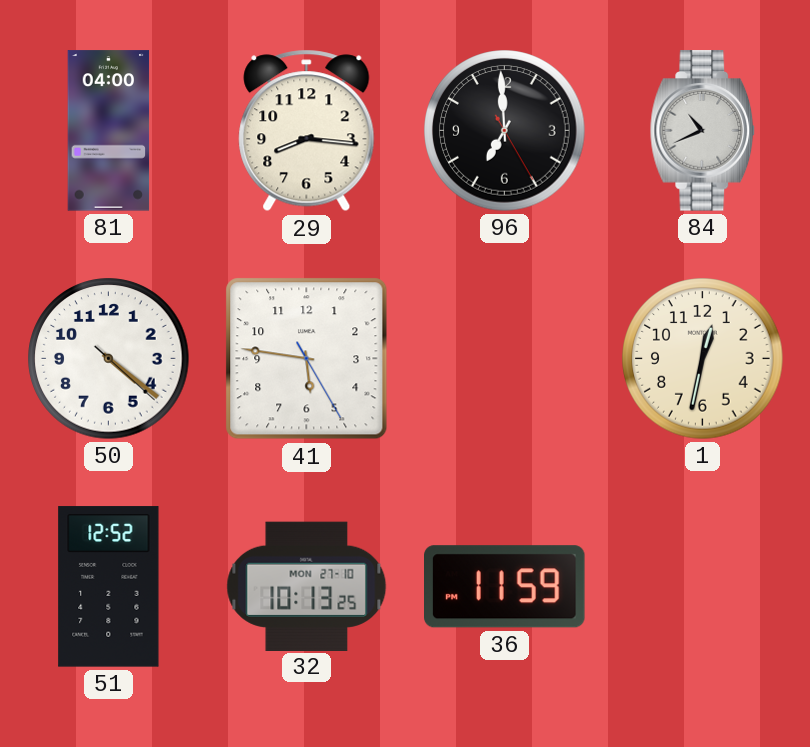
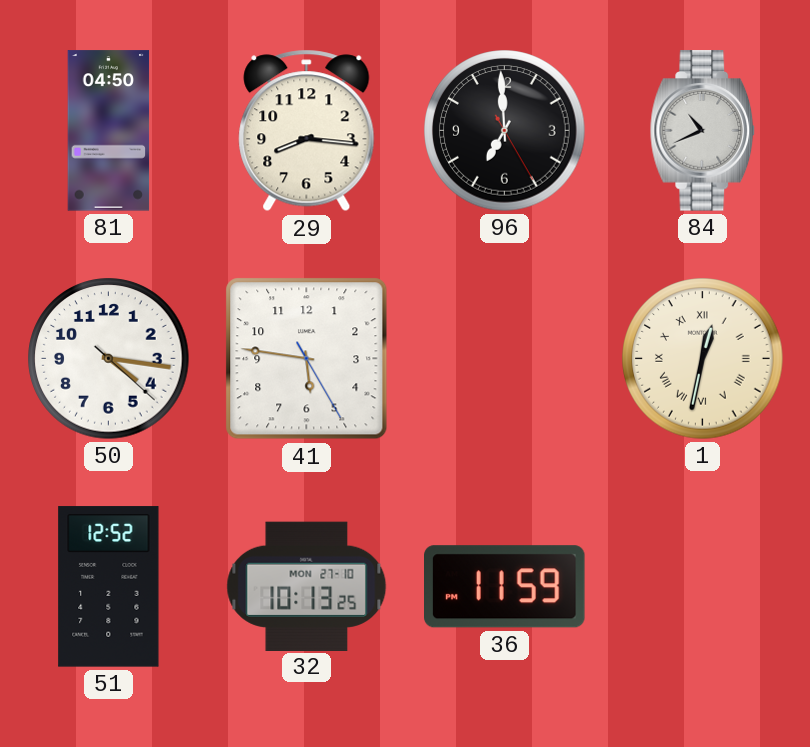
81: 04:00 -> 04:50
50: 4:21 -> 4:16
1 numerals: Arabic -> Roman
